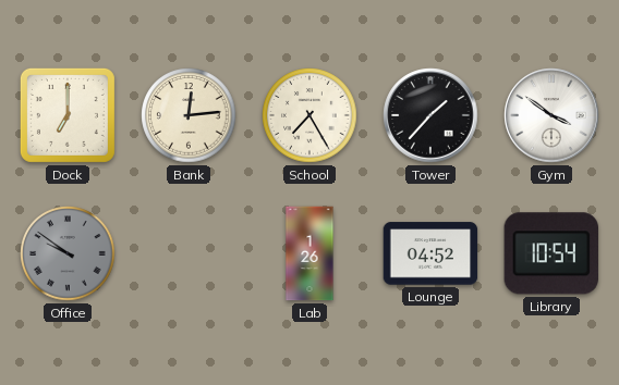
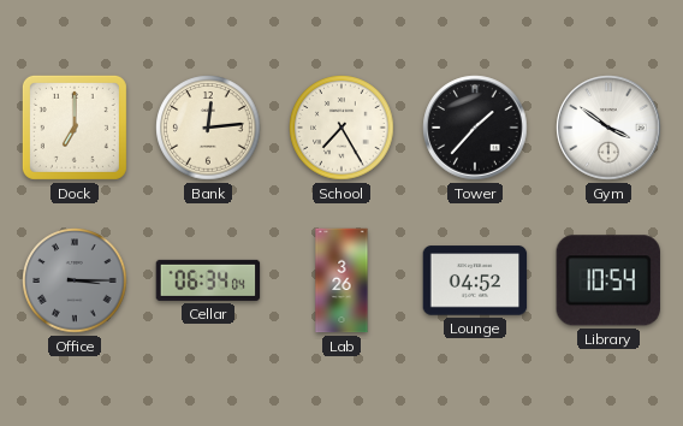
Office: 9:51 -> 3:15
Cellar: none -> 06:34
Lab: 1:26 -> 3:26
